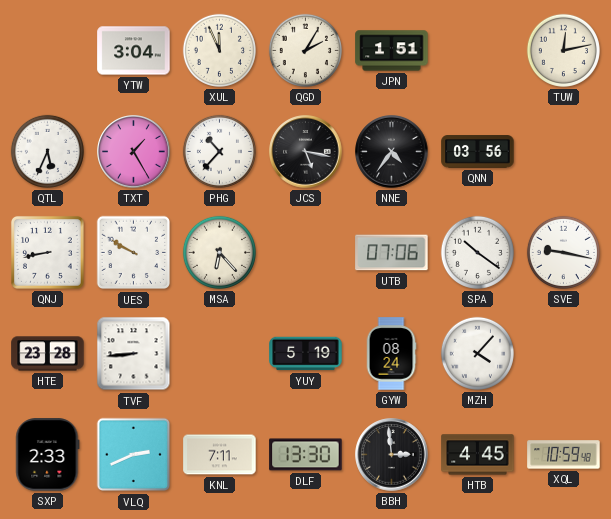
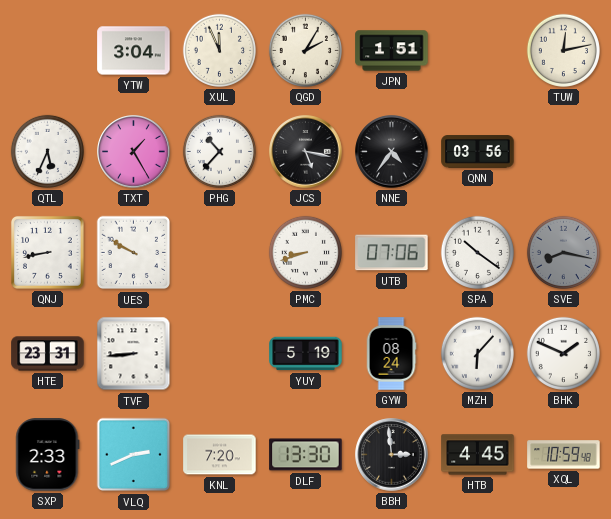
MSA: 6:23 -> none
PMC: none -> 8:42
SVE: 9:17 -> 8:17
SVE dial: white -> grey
HTE: 23:28 -> 23:31
MZH: 4:07 -> 6:07
BHK: none -> 1:49
KNL: 7:11 -> 7:20
